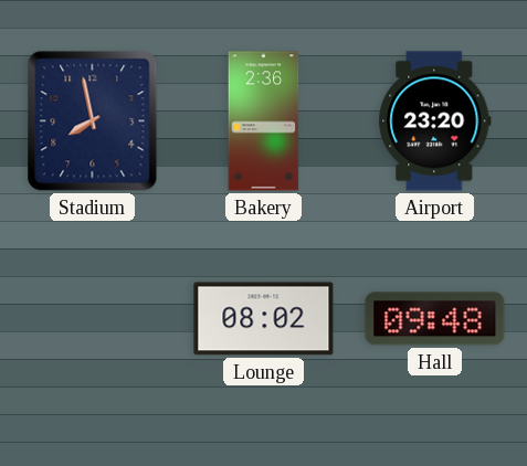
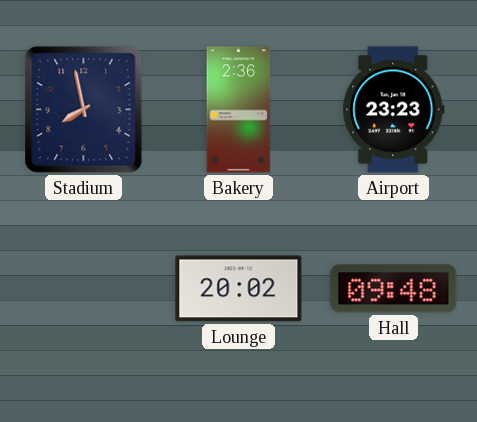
Airport: 23:20 -> 23:23
Lounge: 08:02 -> 20:02
